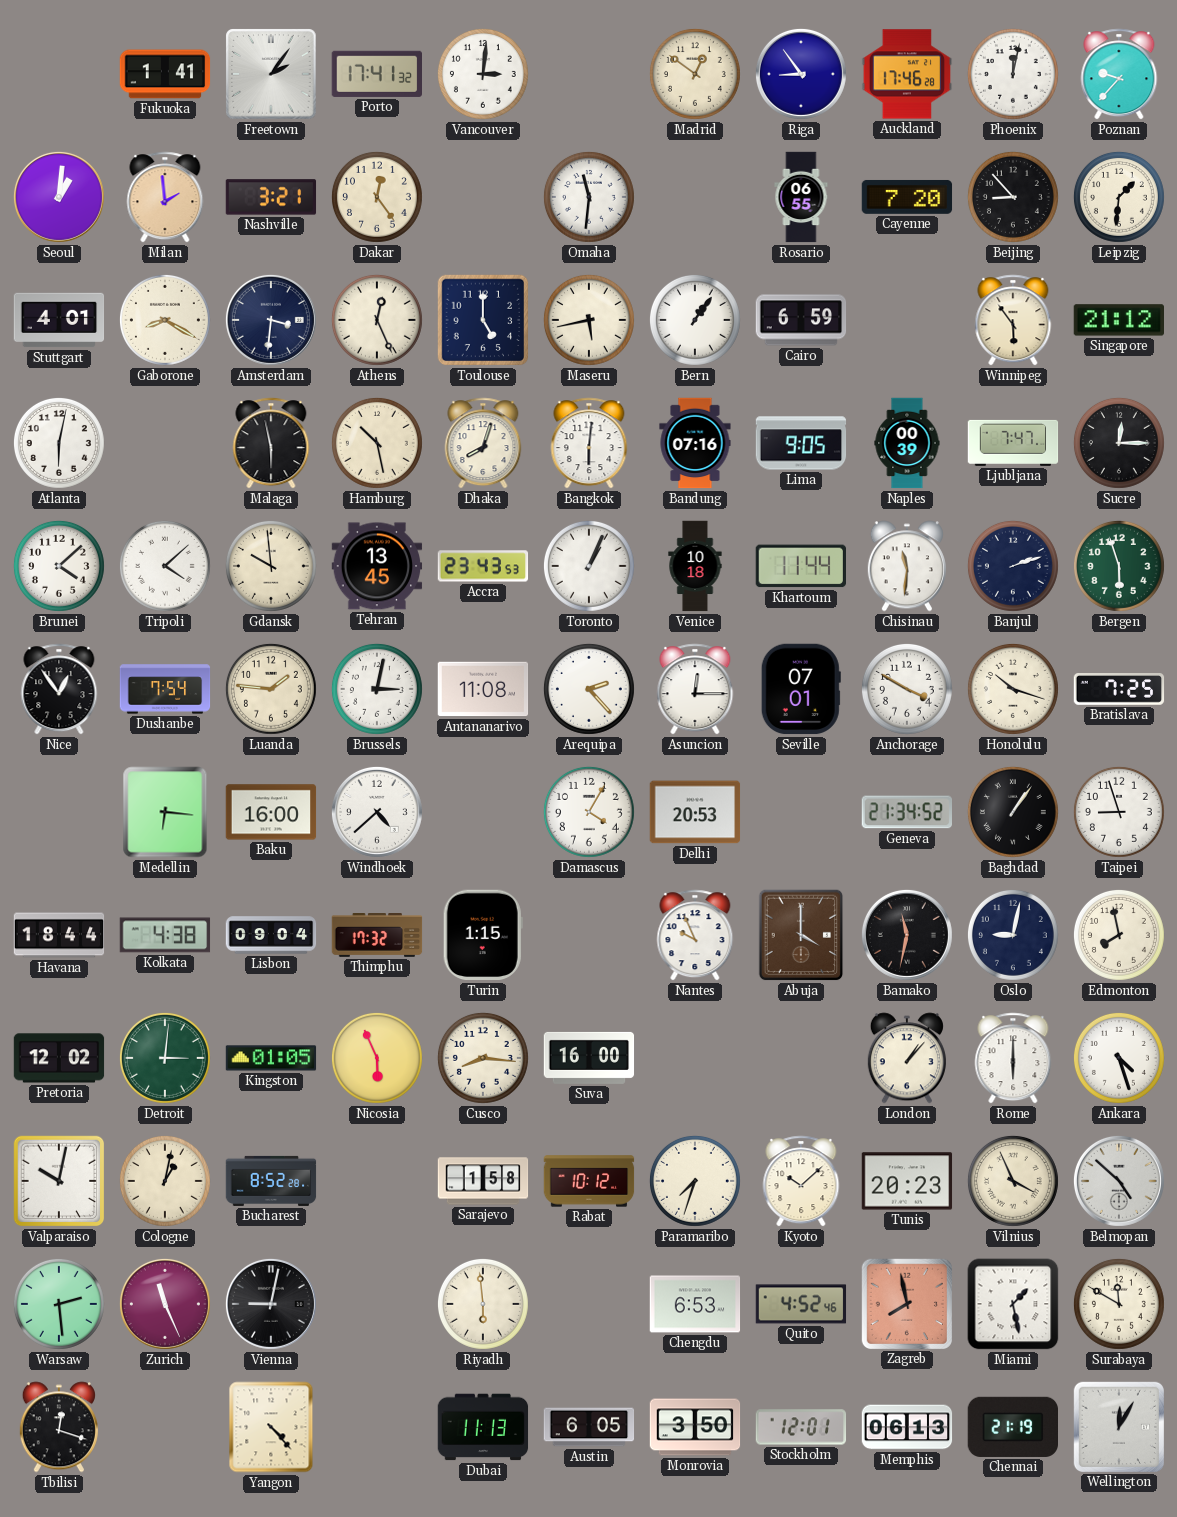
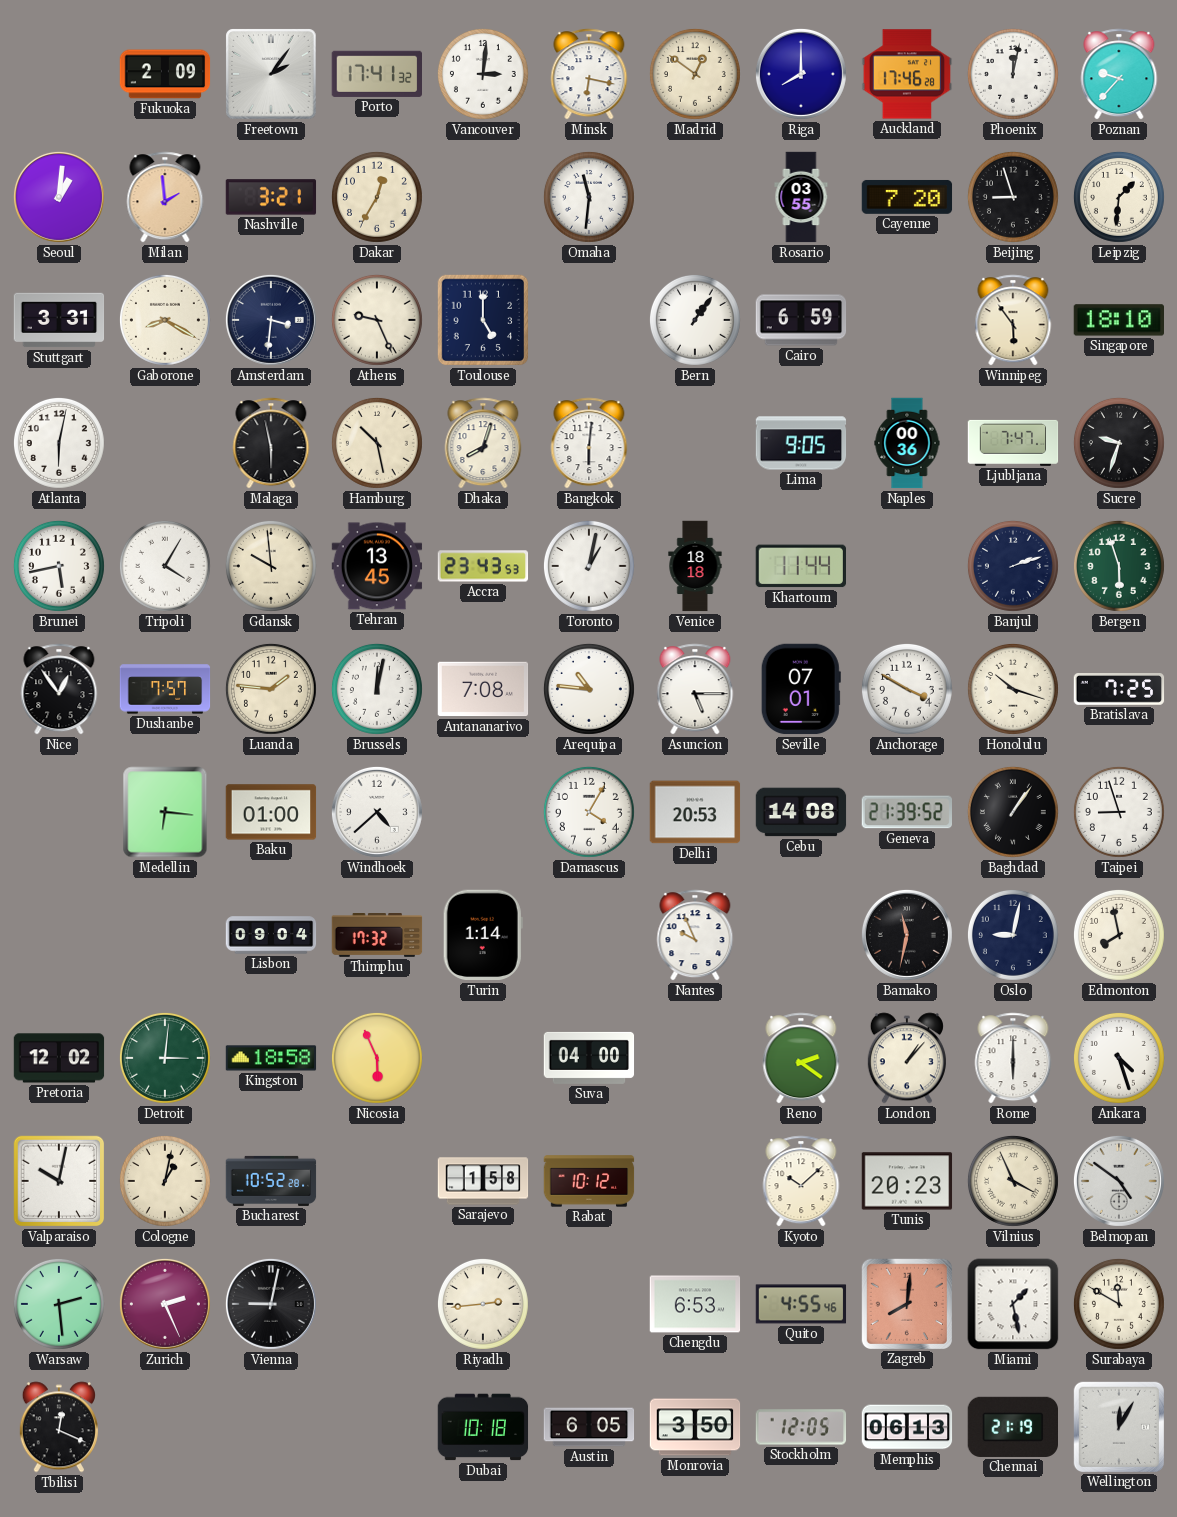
Fukuoka: 1:41 -> 2:09
Minsk: none -> 6:17
Riga: 8:54 -> 8:00
Dakar: 12:24 -> 12:35
Rosario: 06:55 -> 03:55
Beijing: 8:53 -> 8:57
Stuttgart: 4:01 -> 3:31
Athens: 12:26 -> 9:26
Maseru: 5:43 -> none
Singapore: 21:12 -> 18:10
Bandung: 07:16 -> none
Naples: 00:39 -> 00:36
Sucre: 12:15 -> 9:33
Brunei: 4:08 -> 5:43
Tripoli: 4:08 -> 4:05
Toronto: 1:04 -> 1:02
Venice: 10:18 -> 18:18
Chisinau: 11:31 -> none
Dushanbe: 7:54 -> 7:57
Brussels: 3:02 -> 12:02
Antananarivo: 11:08 -> 7:08
Arequipa: 2:23 -> 10:46
Asuncion: 12:15 -> 5:15
Baku: 16:00 -> 01:00
Cebu: none -> 14:08
Geneva: 21:34 -> 21:39
Havana: 18:44 -> none
Kolkata: 4:38 -> none
Turin: 1:15 -> 1:14
Abuja: 4:00 -> none
Kingston: 01:05 -> 18:58
Cusco: 8:16 -> none
Suva: 16:00 -> 04:00
Reno: none -> 2:21
Bucharest: 8:52 -> 10:52
Paramaribo: 7:33 -> none
Belmopan: 4:52 -> 4:51
Zurich: 11:26 -> 2:26
Riyadh: 5:59 -> 2:44
Quito: 4:52 -> 4:55
Zagreb: 7:58 -> 8:01
Tbilisi: 12:18 -> 12:19
Yangon: 4:23 -> none
Dubai: 11:13 -> 10:18
Stockholm: 12:01 -> 12:05
